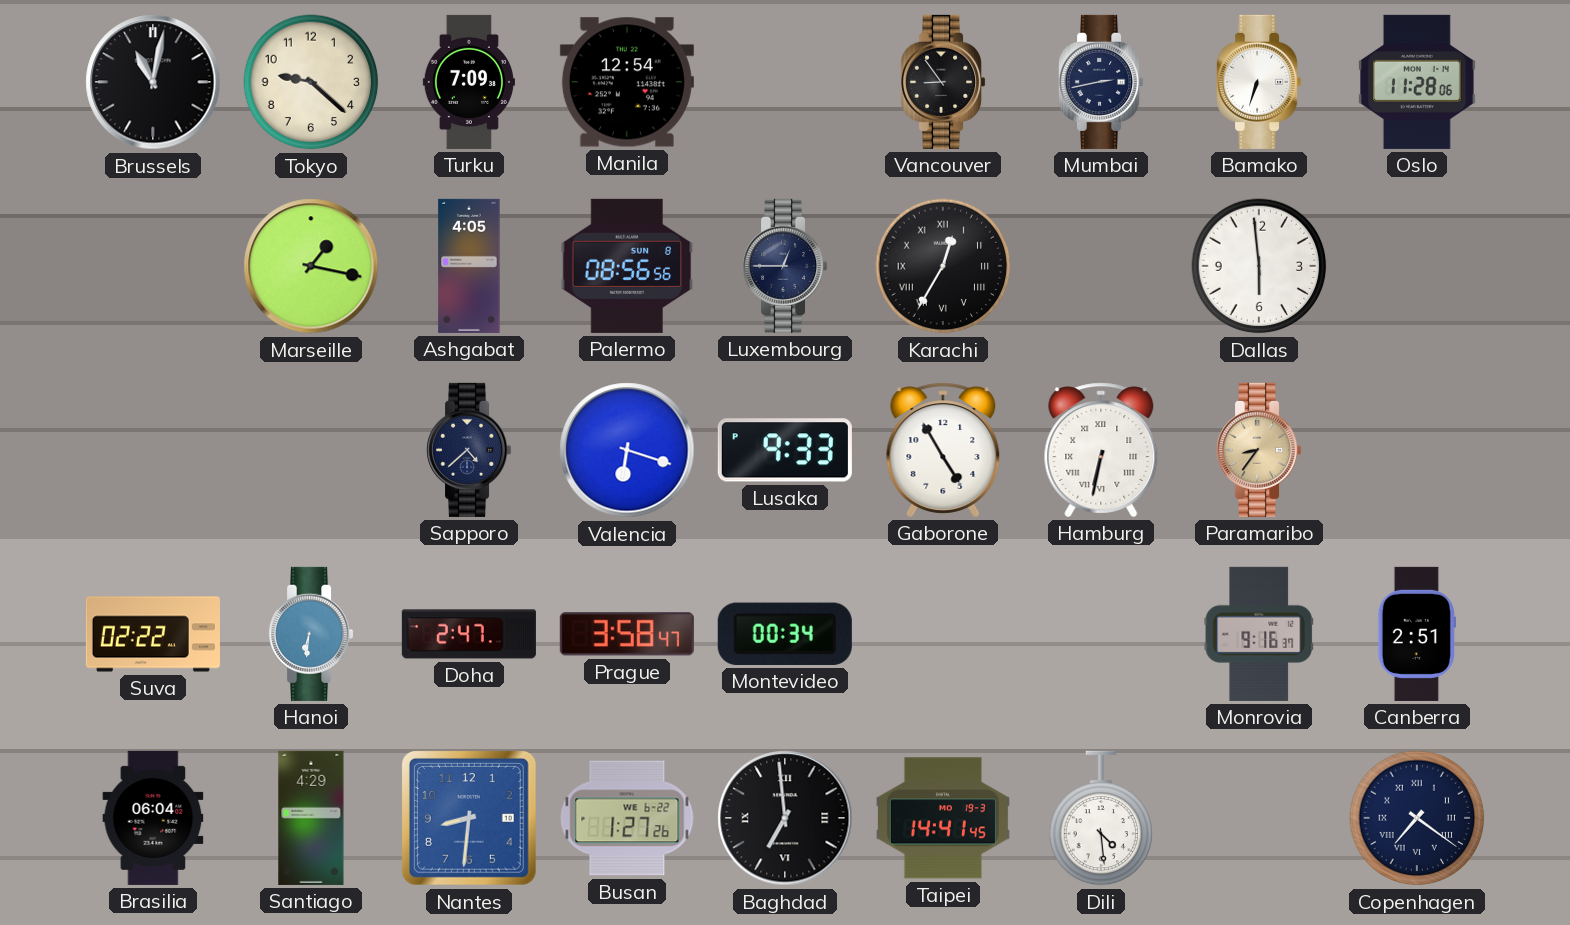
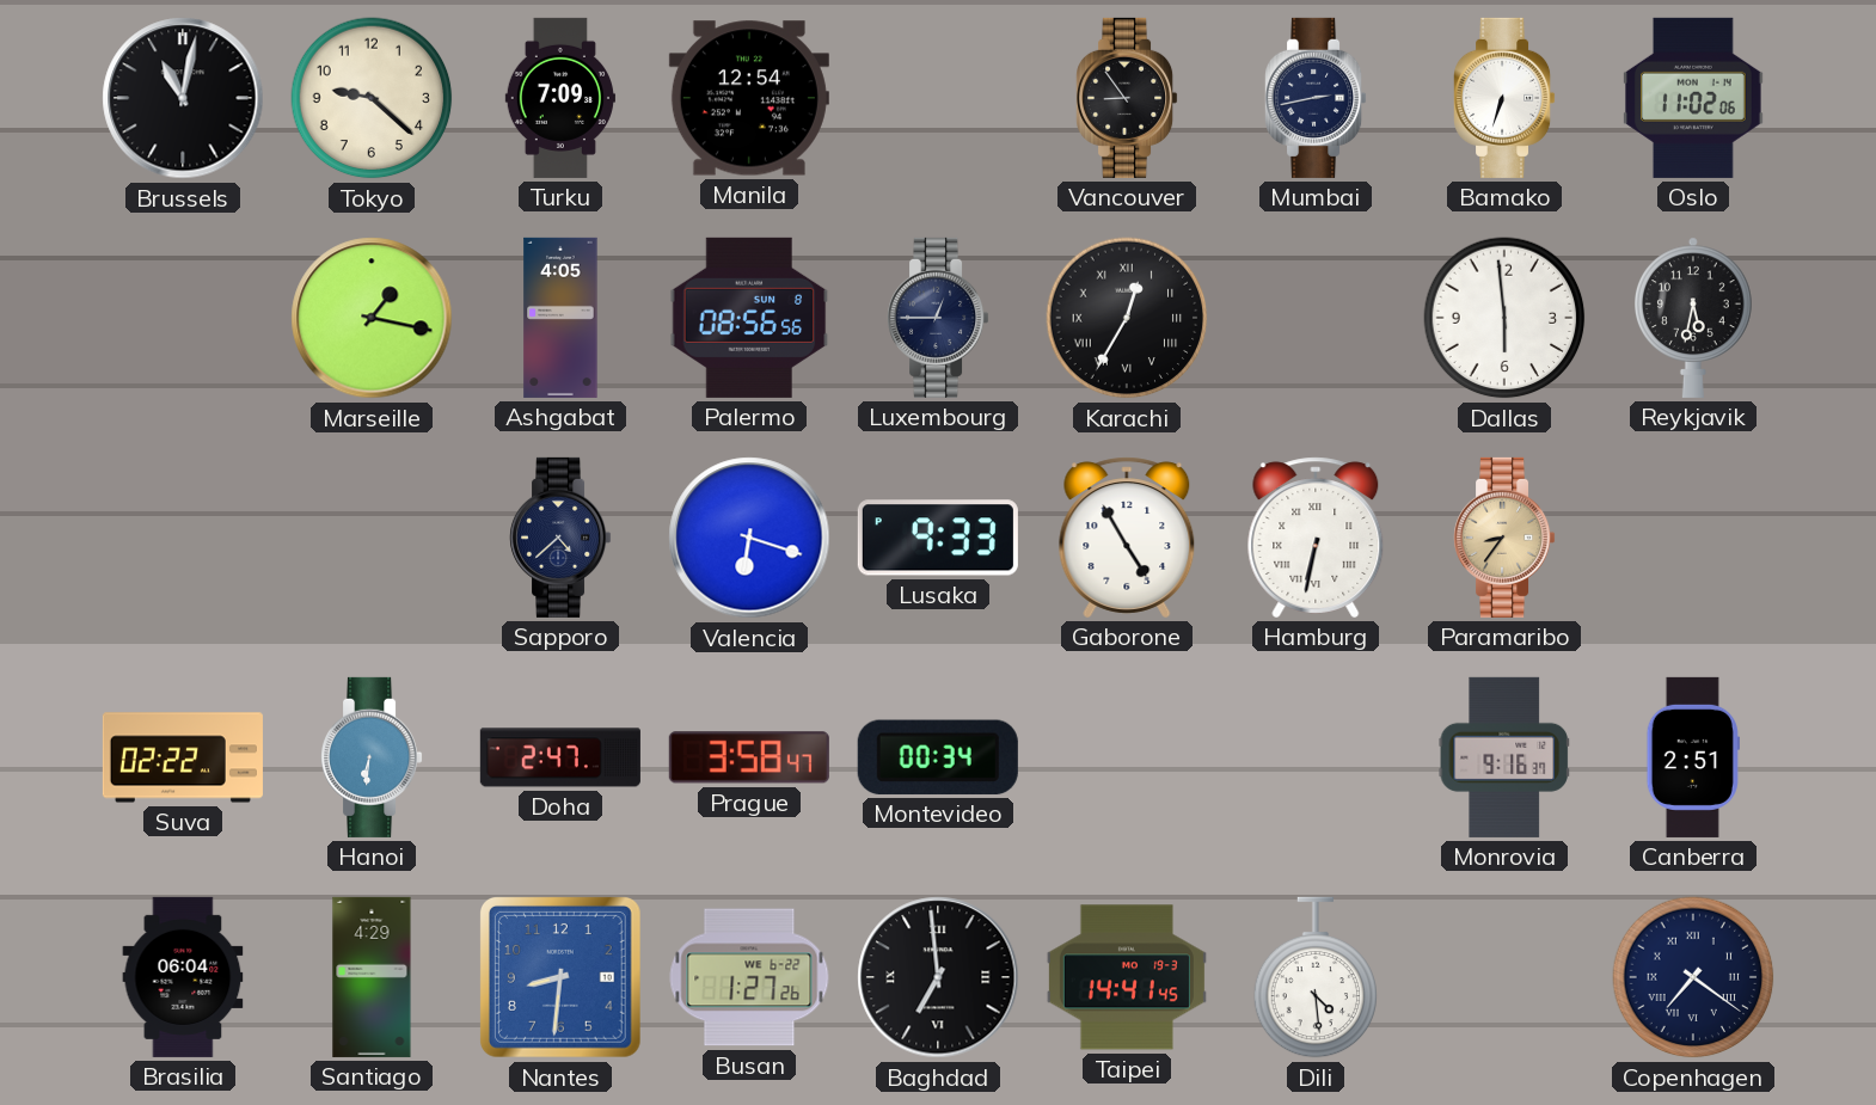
Oslo: 11:28 -> 11:02
Reykjavik: none -> 5:32
